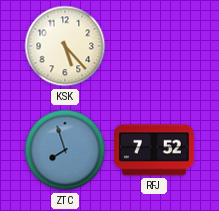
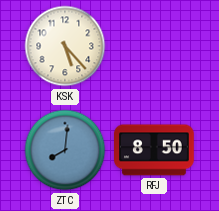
ZTC: 7:57 -> 8:01
RFJ: 7:52 -> 8:50
